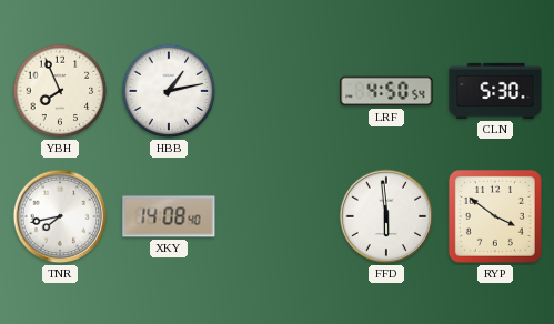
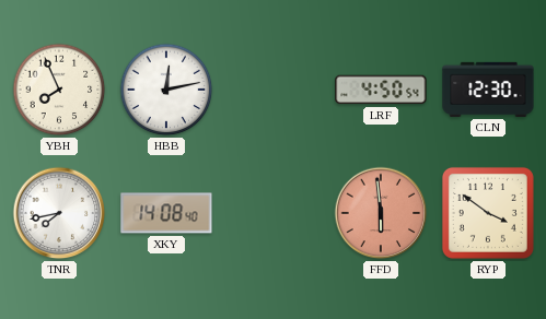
HBB: 1:13 -> 12:13
CLN: 5:30 -> 12:30
FFD dial: white -> salmon
